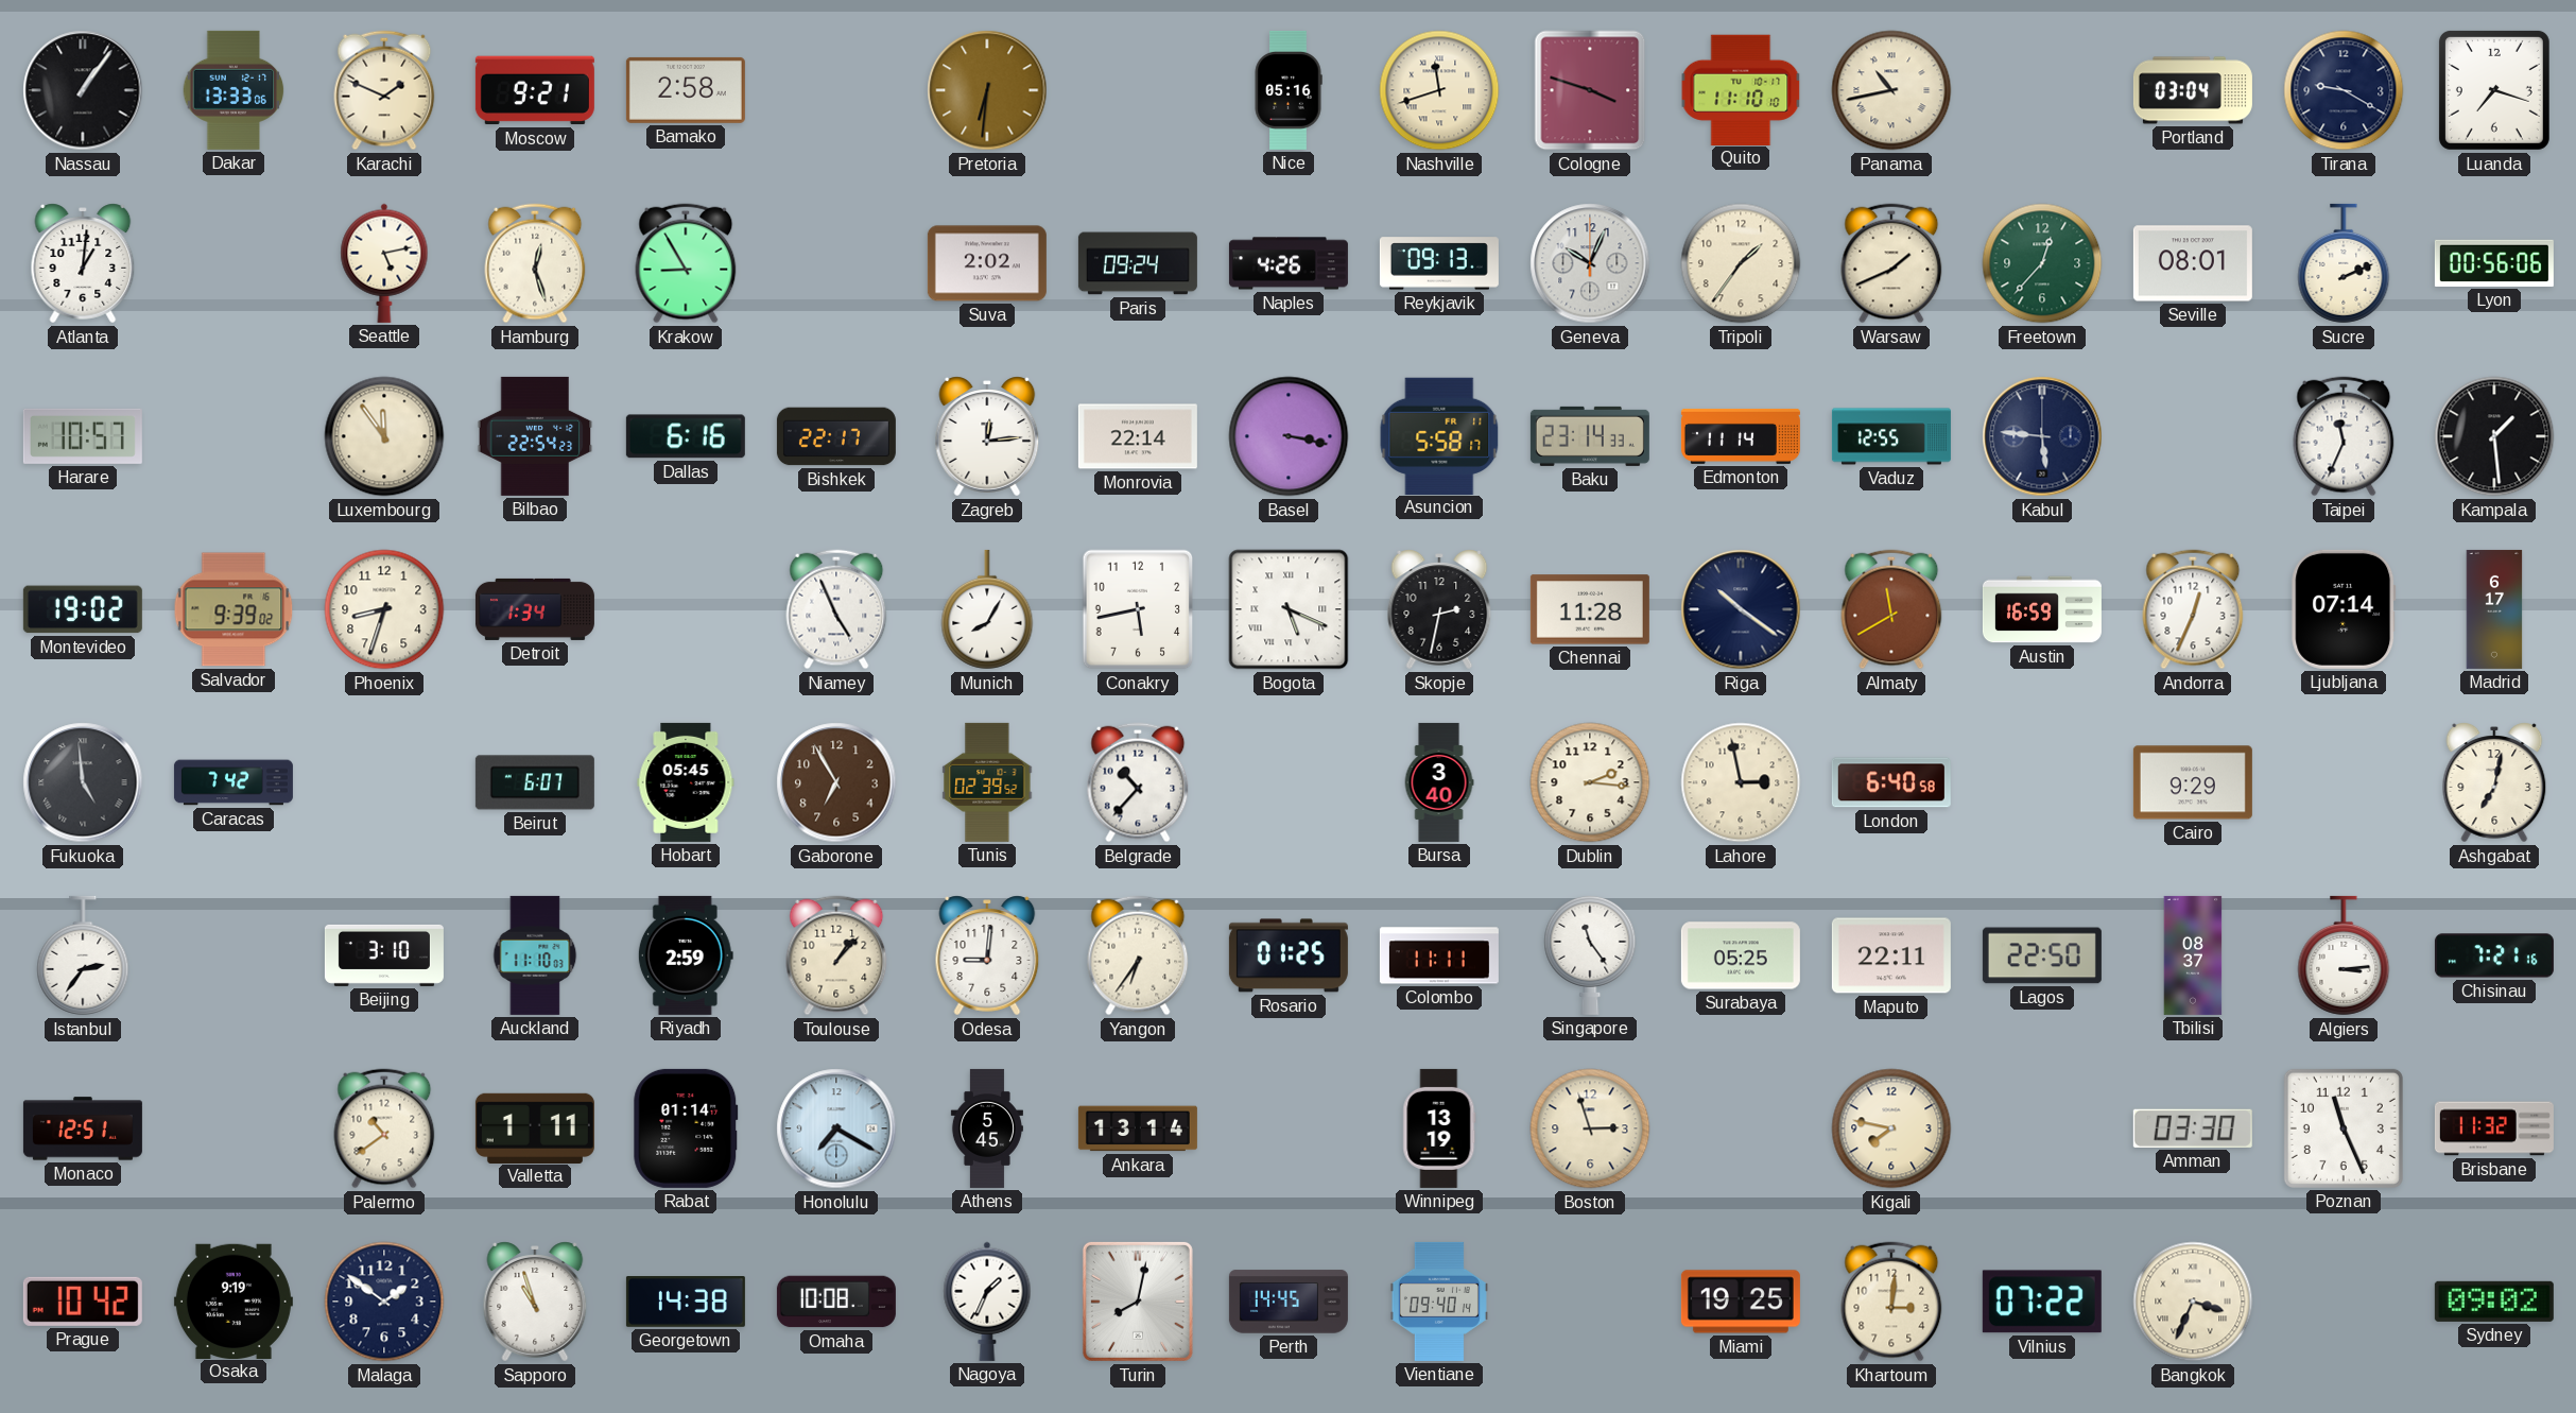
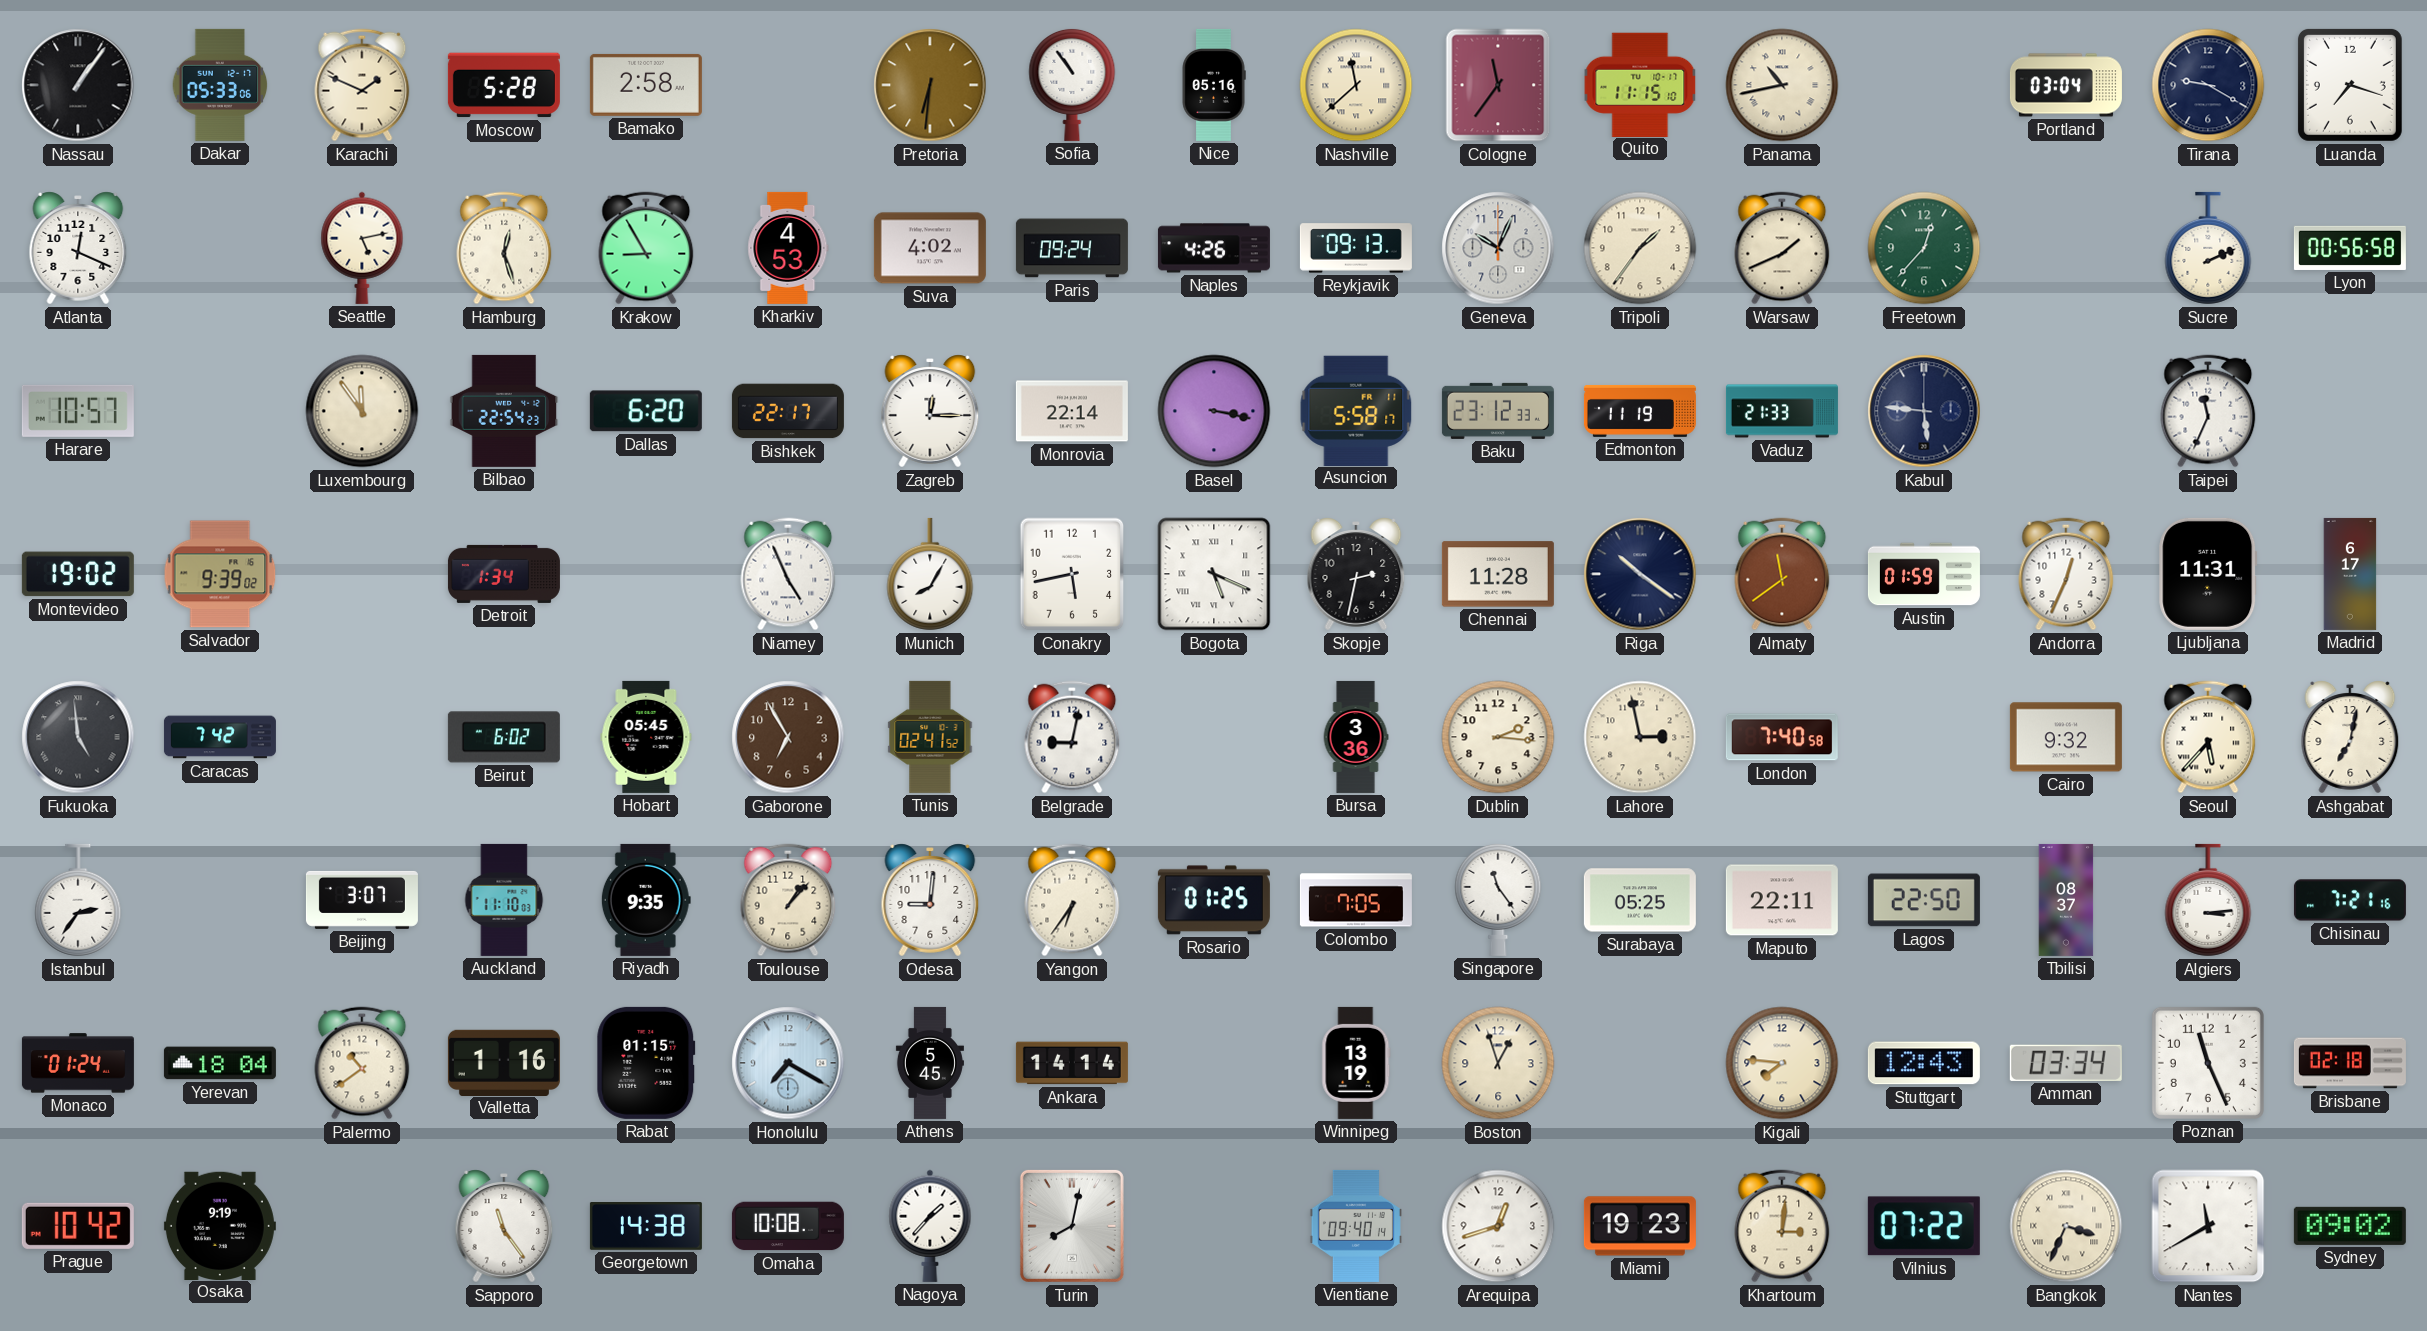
Dakar: 13:33 -> 05:33
Moscow: 9:21 -> 5:28
Sofia: none -> 10:54
Nashville: 11:42 -> 11:38
Cologne: 3:48 -> 11:36
Quito: 11:10 -> 11:15
Atlanta: 1:01 -> 12:19
Kharkiv: none -> 4:53
Suva: 2:02 -> 4:02
Seville: 08:01 -> none
Lyon: 00:56:06 -> 00:56:58
Dallas: 6:16 -> 6:20
Zagreb: 12:14 -> 12:15
Baku: 23:14 -> 23:12
Edmonton: 11:14 -> 11:19
Vaduz: 12:55 -> 21:33
Kampala: 1:29 -> none
Phoenix: 8:33 -> none
Almaty: 11:40 -> 11:39
Austin: 16:59 -> 01:59
Ljubljana: 07:14 -> 11:31
Beirut: 6:07 -> 6:02
Tunis: 02:39 -> 02:41
Belgrade: 10:37 -> 9:02
Bursa: 3:40 -> 3:36
London: 6:40 -> 7:40
Cairo: 9:29 -> 9:32
Seoul: none -> 5:37
Beijing: 3:10 -> 3:07
Riyadh: 2:59 -> 9:35
Colombo: 11:11 -> 7:05
Monaco: 12:51 -> 01:24
Yerevan: none -> 18:04
Valletta: 1:11 -> 1:16
Rabat: 01:14 -> 01:15
Ankara: 13:14 -> 14:14
Boston: 2:57 -> 12:57
Kigali: 7:47 -> 7:46
Stuttgart: none -> 12:43
Amman: 03:30 -> 03:34
Brisbane: 11:32 -> 02:18
Malaga: 1:51 -> none
Sapporo: 10:57 -> 11:24
Nagoya: 1:34 -> 1:37
Perth: 14:45 -> none
Arequipa: none -> 12:42
Miami: 19:25 -> 19:23
Nantes: none -> 11:40
